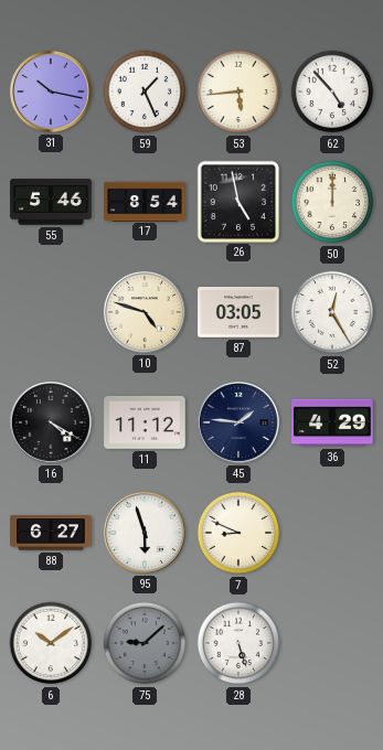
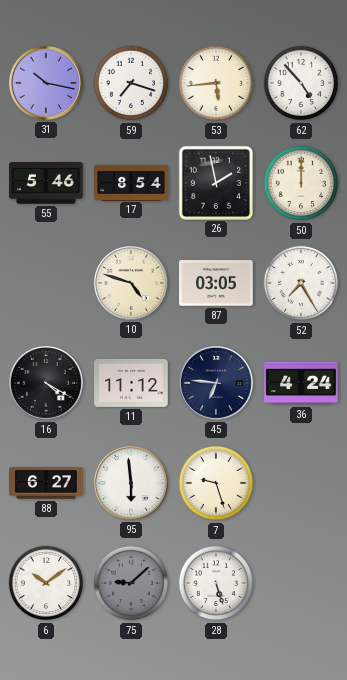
59: 1:26 -> 7:18
26: 4:58 -> 1:58
52: 12:25 -> 7:25
45: 1:46 -> 6:46
36: 4:29 -> 4:24
95: 5:57 -> 5:59
7: 8:49 -> 9:27
